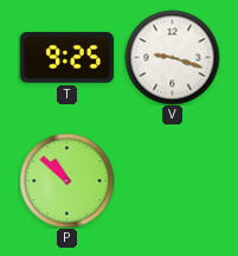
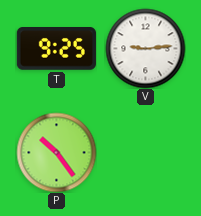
V: 9:18 -> 9:14
P: 10:52 -> 10:24
